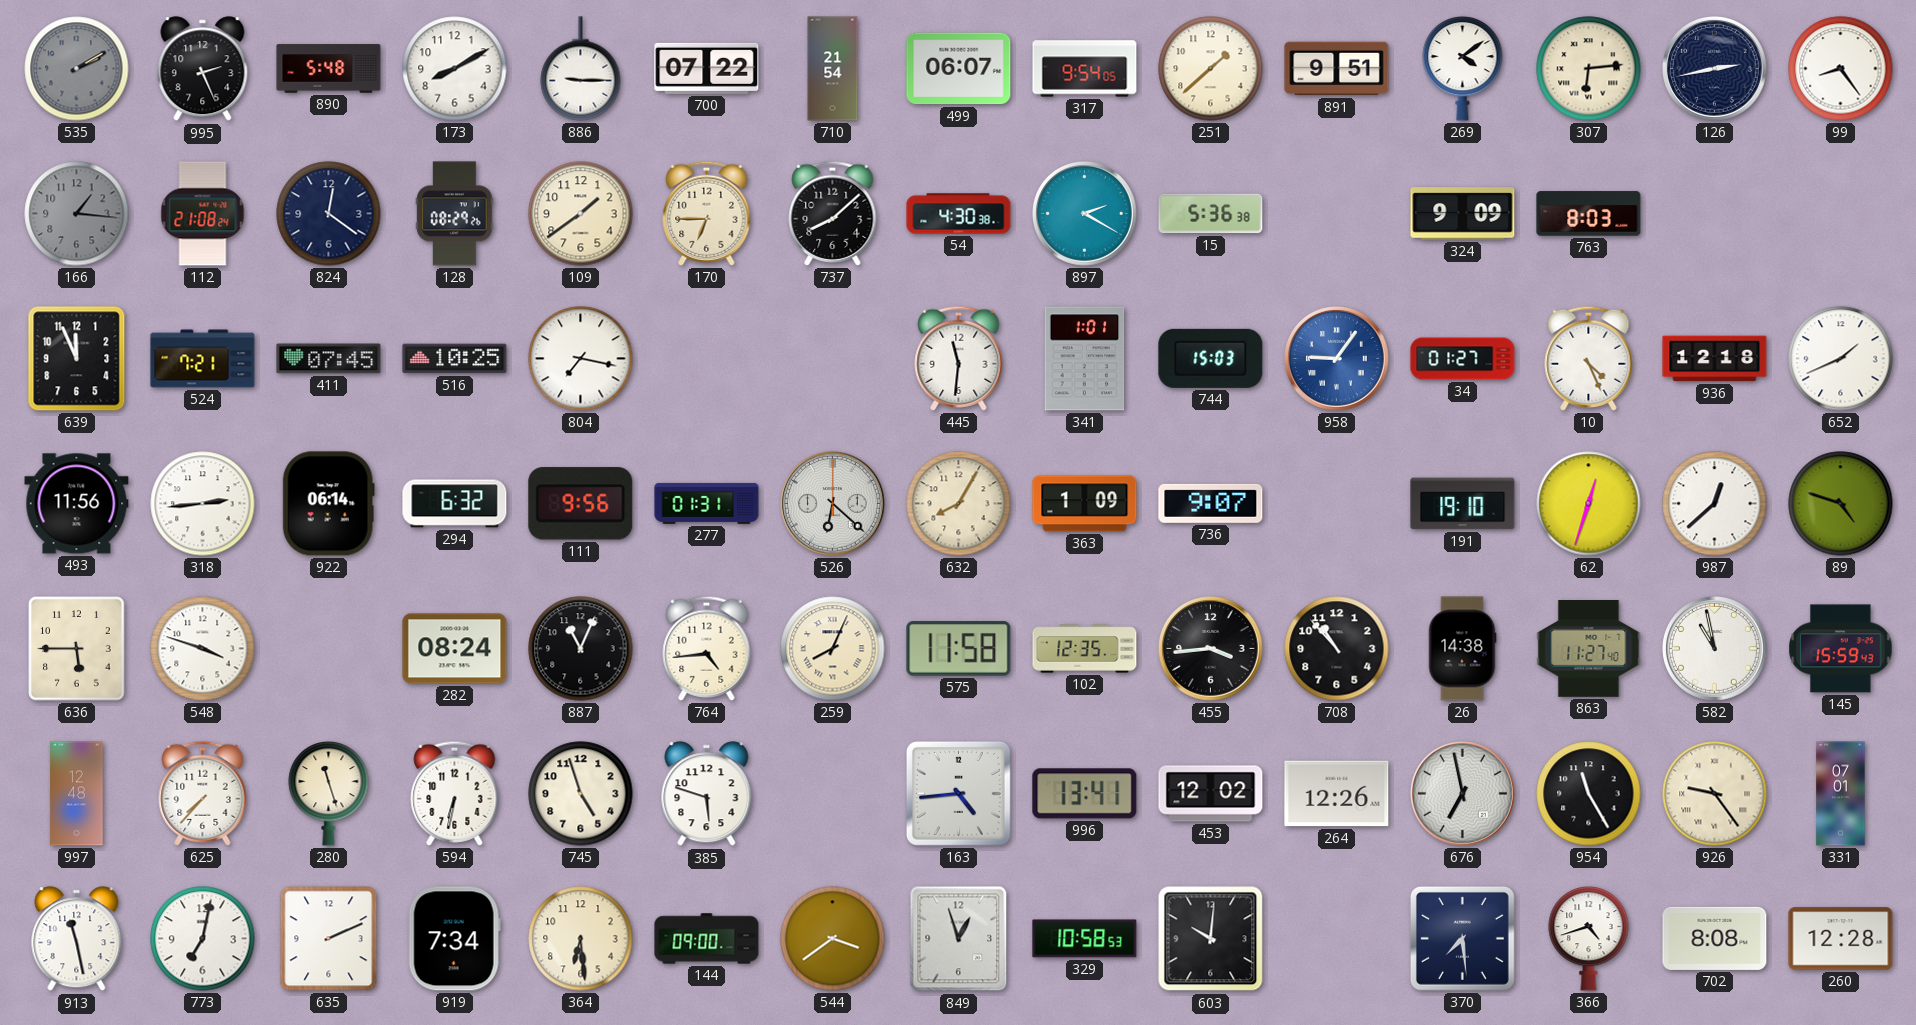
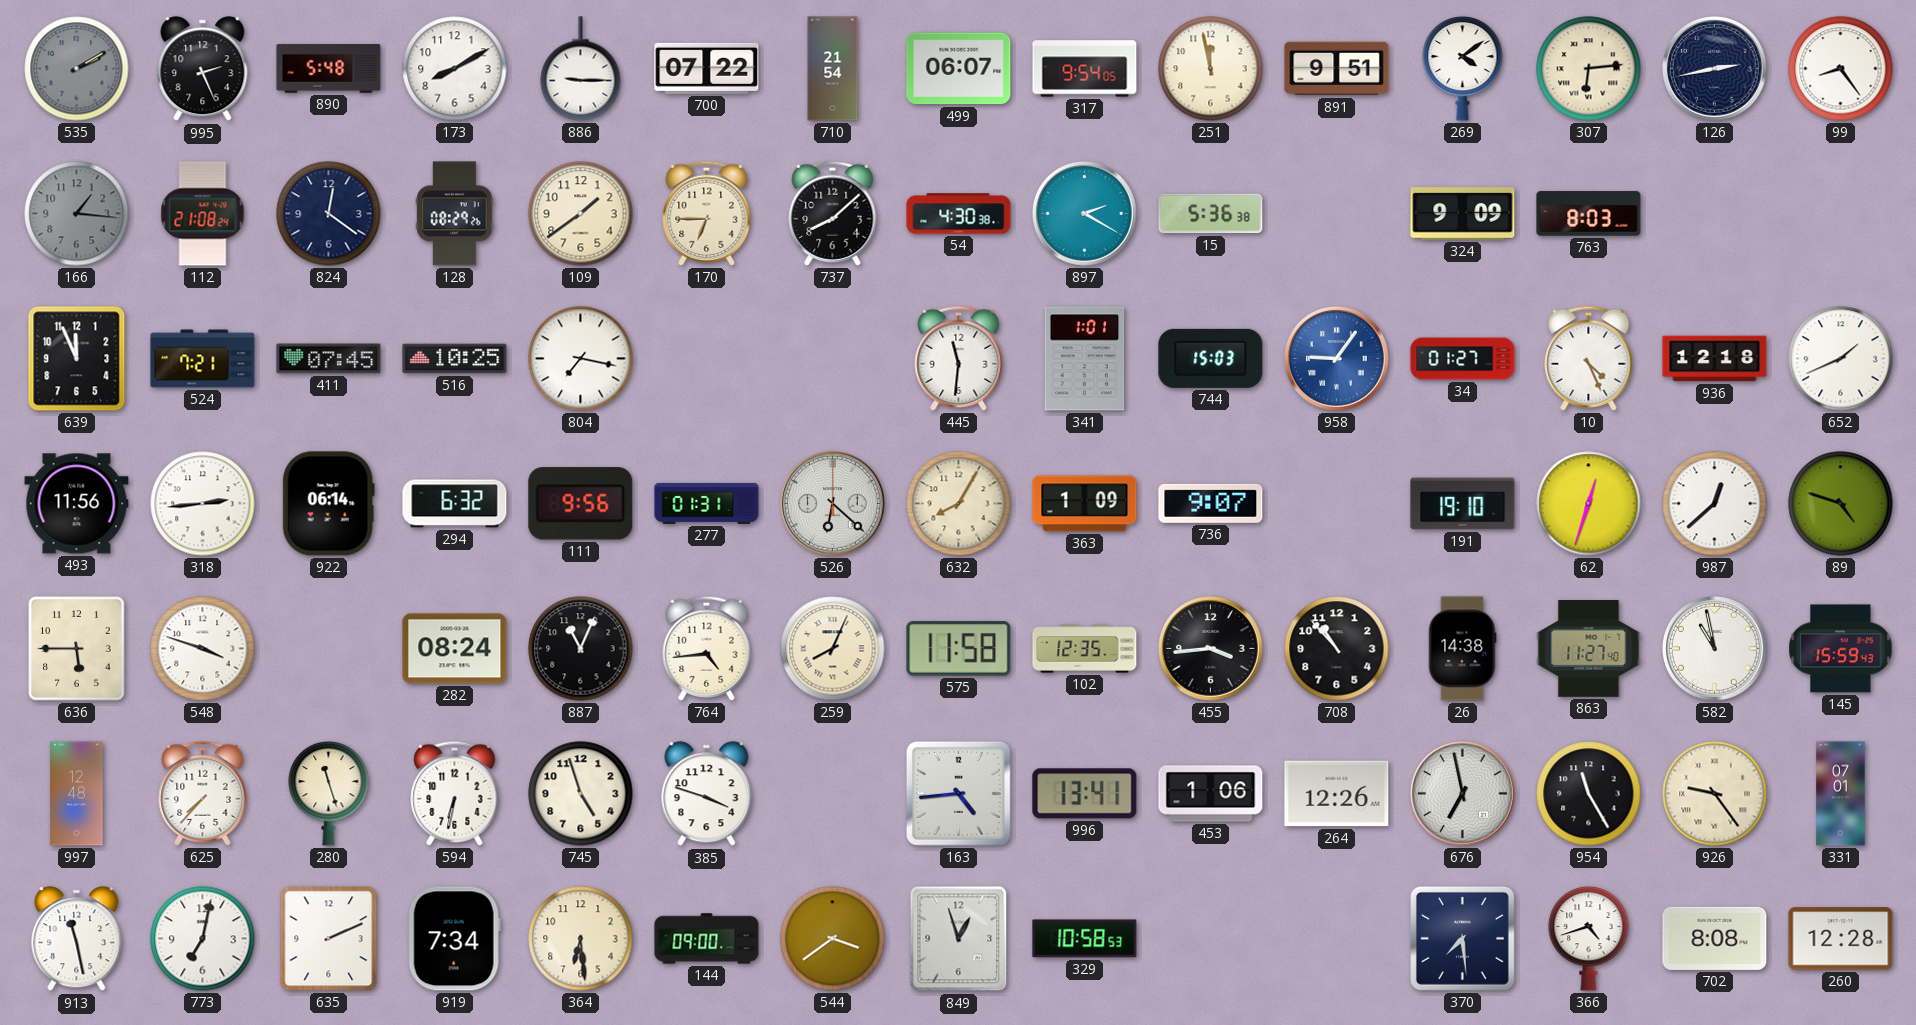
251: 1:38 -> 11:58
385: 5:48 -> 3:48
453: 12:02 -> 1:06
603: 10:01 -> none
